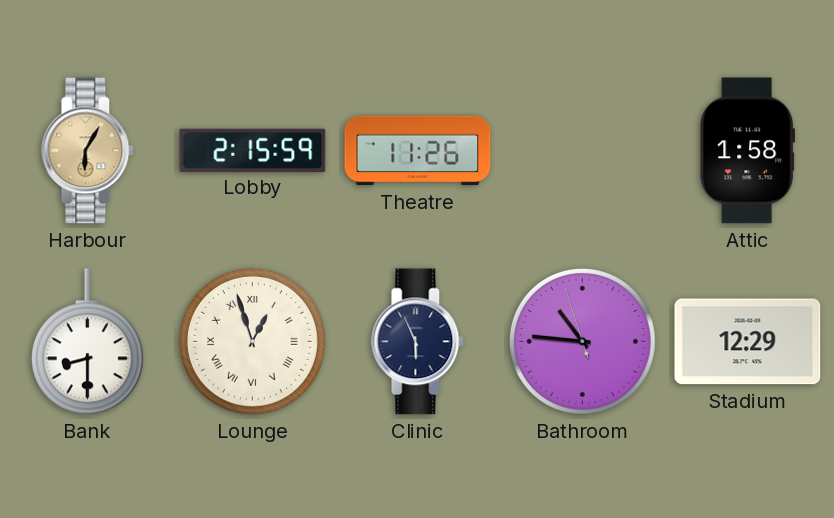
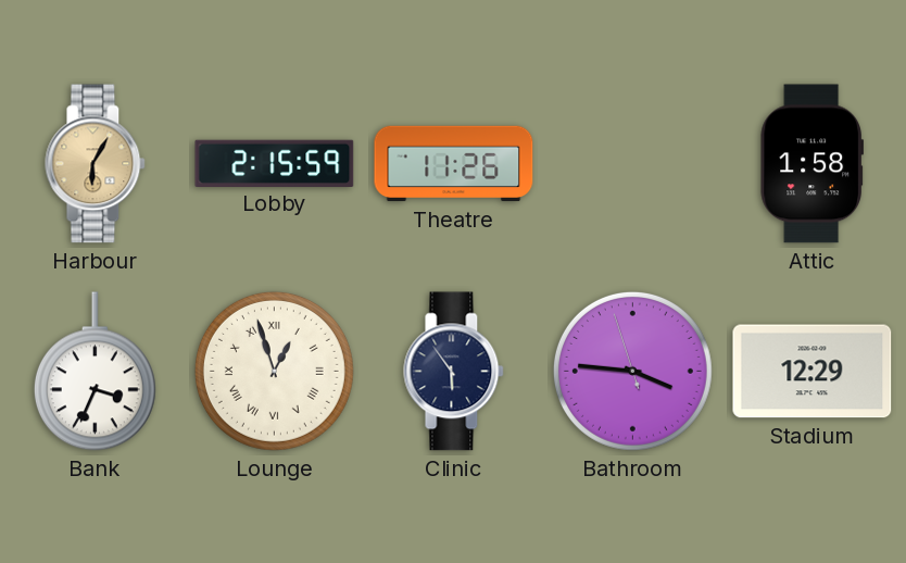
Bank: 8:30 -> 3:34
Clinic: 5:56 -> 5:54
Bathroom: 10:45 -> 3:45
